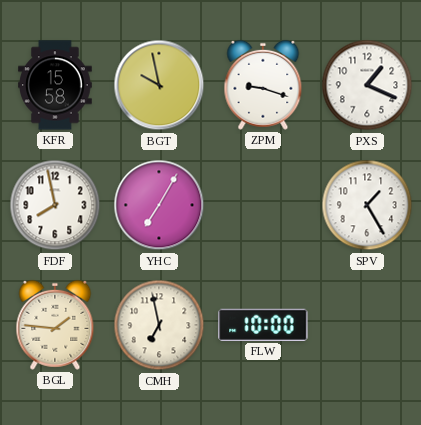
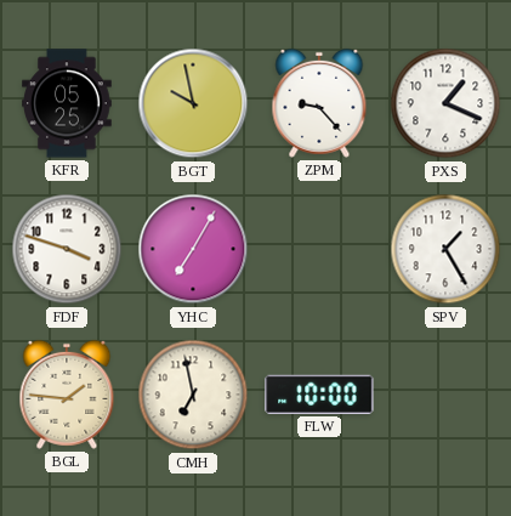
KFR: 15:58 -> 05:25
ZPM: 9:18 -> 9:23
FDF: 7:58 -> 3:48
